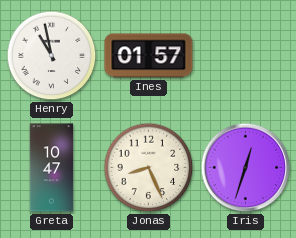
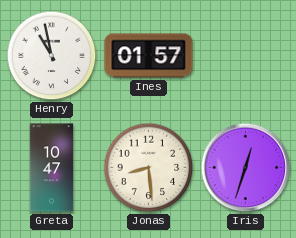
Jonas: 8:26 -> 8:29
